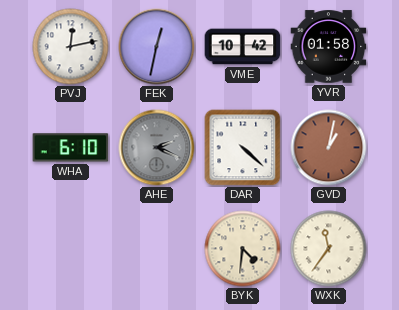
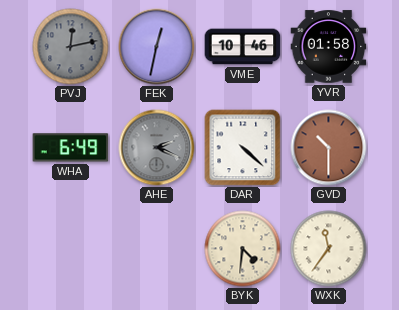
PVJ dial: white -> grey
VME: 10:42 -> 10:46
WHA: 6:10 -> 6:49
GVD: 1:02 -> 10:30
